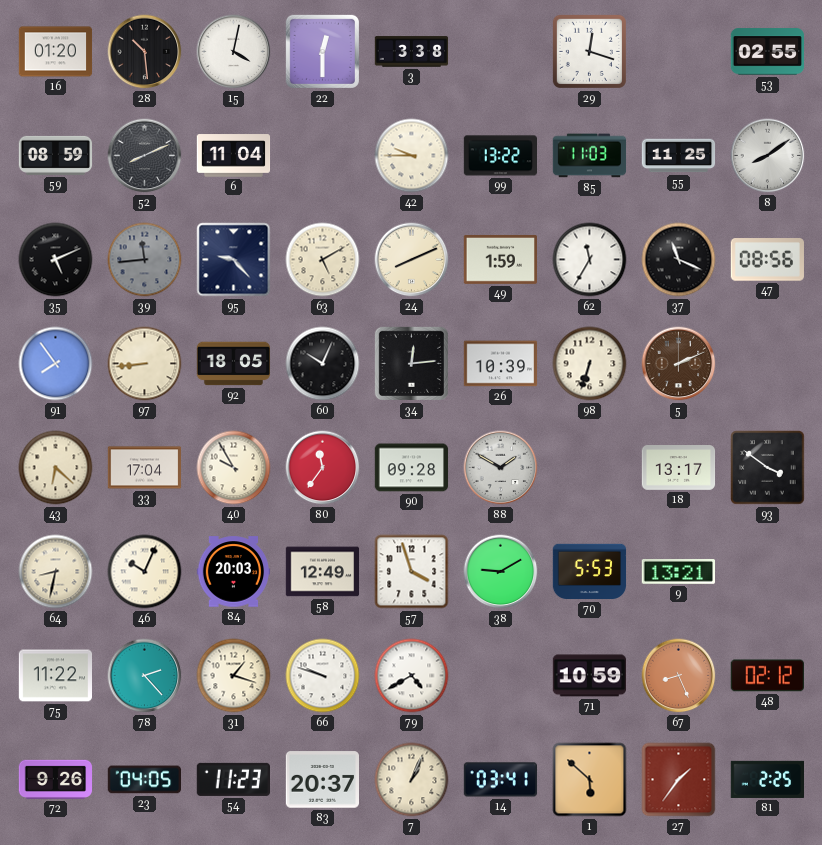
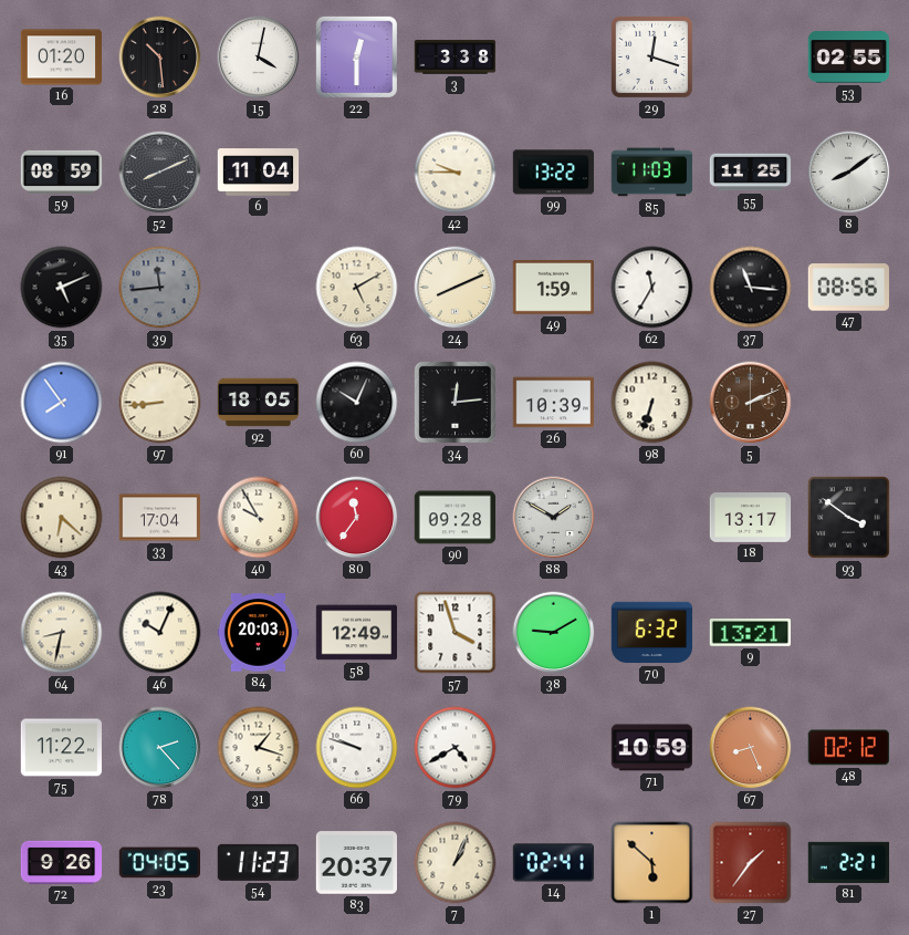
95: 9:23 -> none
37: 11:19 -> 11:16
70: 5:53 -> 6:32
14: 03:41 -> 02:41
81: 2:25 -> 2:21
